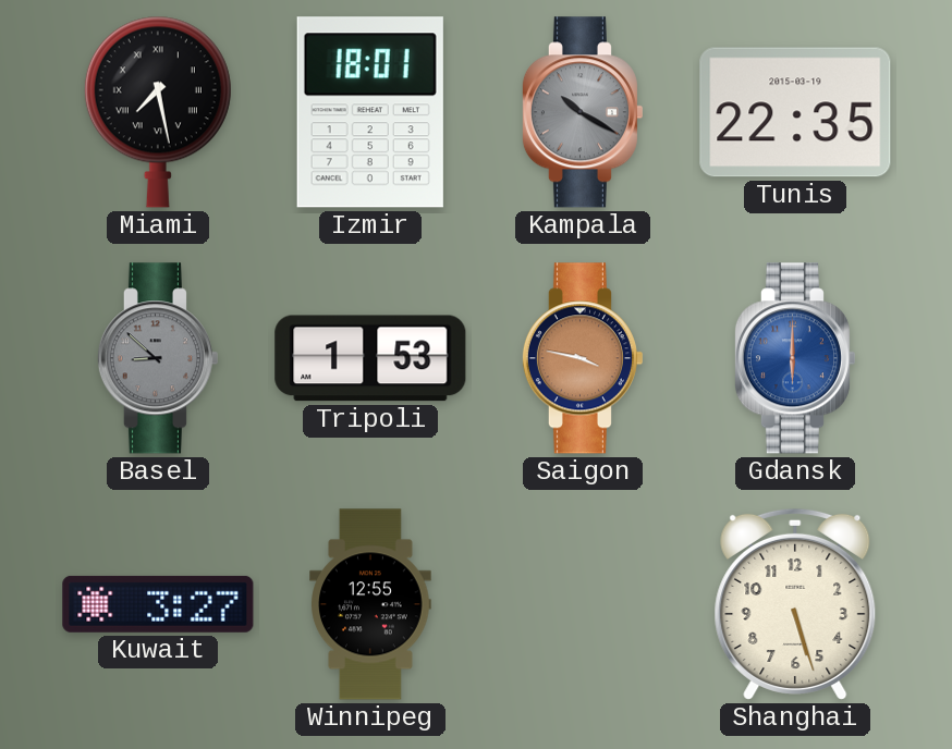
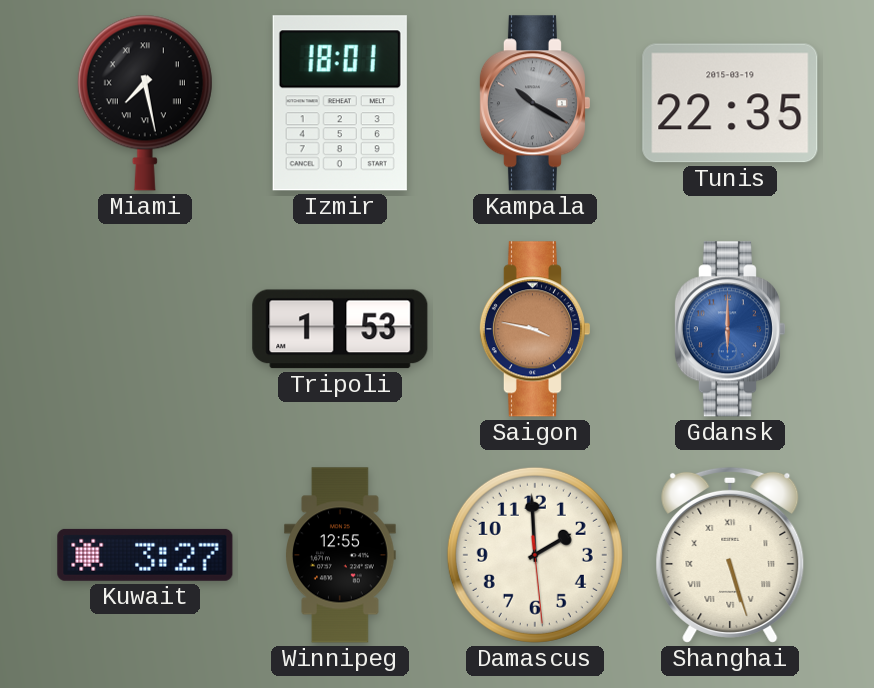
Basel: 8:52 -> none
Damascus: none -> 1:59
Shanghai numerals: Arabic -> Roman
